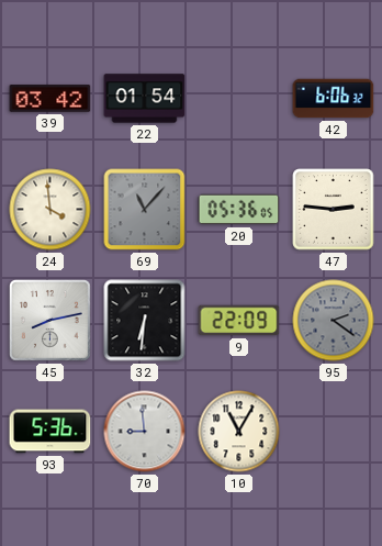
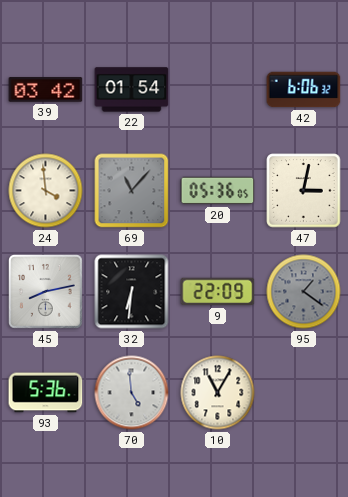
47: 2:46 -> 3:02
95: 2:21 -> 1:21
70: 8:59 -> 4:59
